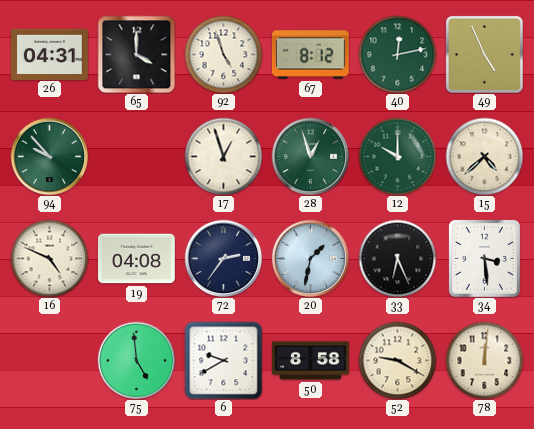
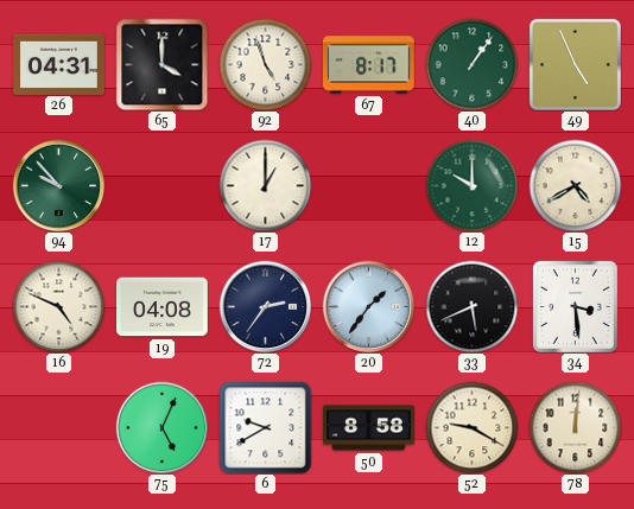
67: 8:12 -> 8:17
40: 12:13 -> 1:06
17: 12:57 -> 1:00
28: 12:57 -> none
15: 4:38 -> 4:40
20: 1:32 -> 1:36
33: 6:26 -> 5:41
75: 4:59 -> 5:04
